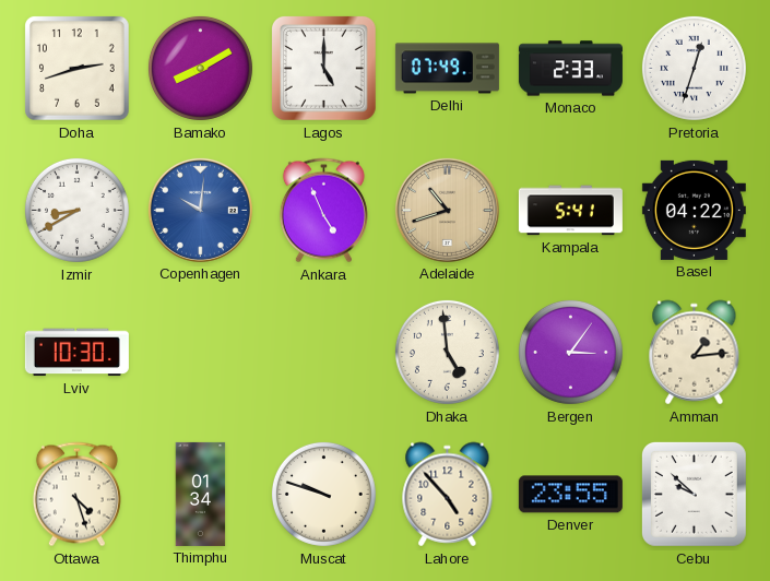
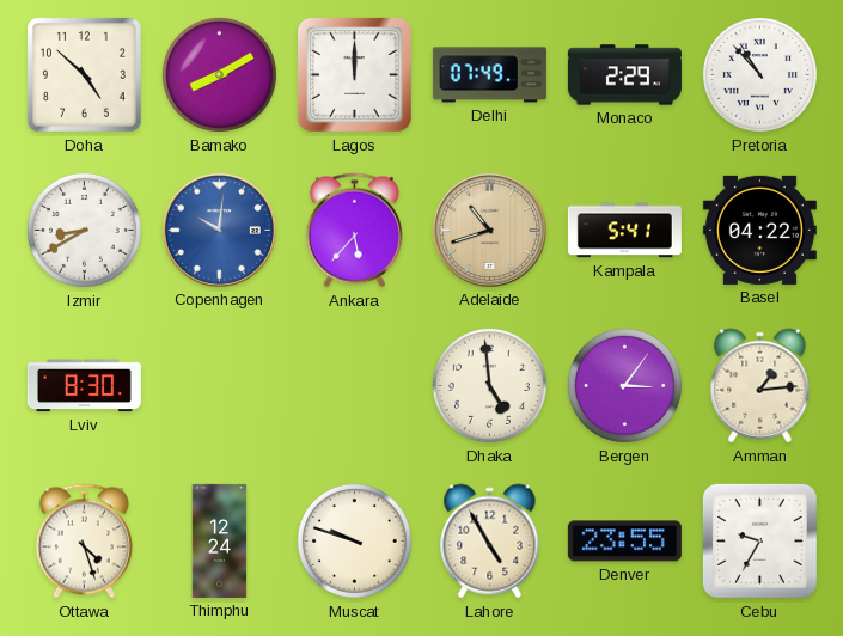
Doha: 2:42 -> 4:52
Lagos: 5:00 -> 12:00
Monaco: 2:33 -> 2:29
Pretoria: 12:33 -> 10:53
Ankara: 4:56 -> 5:37
Lviv: 10:30 -> 8:30
Thimphu: 01:34 -> 12:24
Lahore: 4:53 -> 4:55
Cebu: 9:52 -> 9:35
